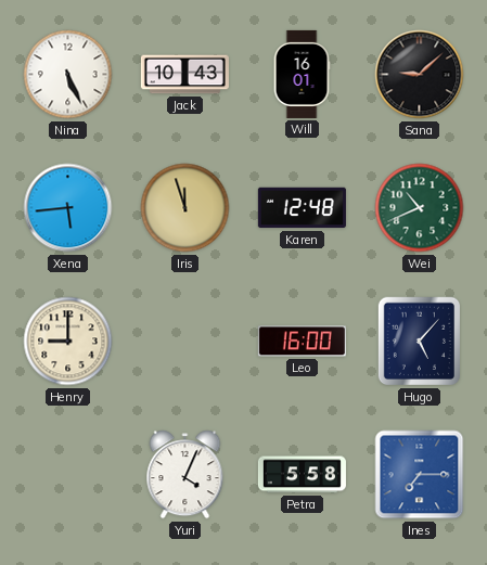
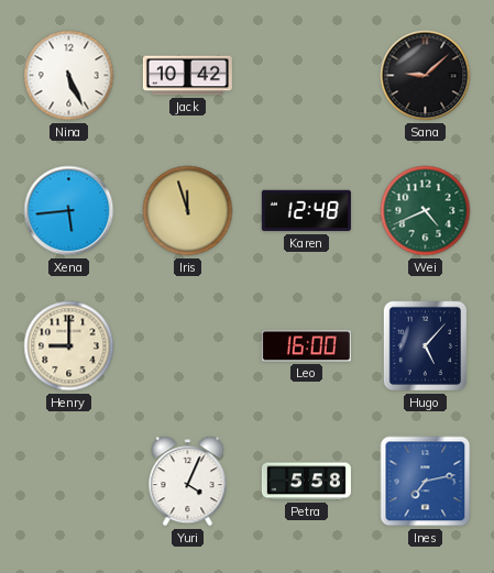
Jack: 10:43 -> 10:42
Will: 16:01 -> none
Wei: 10:41 -> 4:41
Ines: 7:15 -> 7:13
